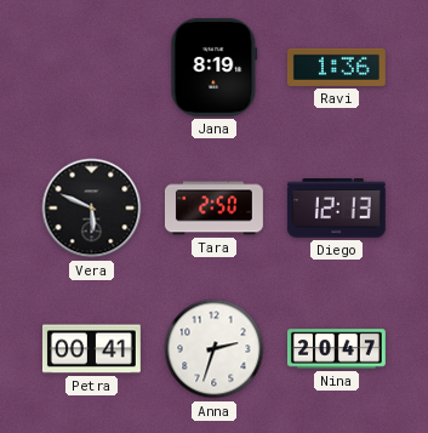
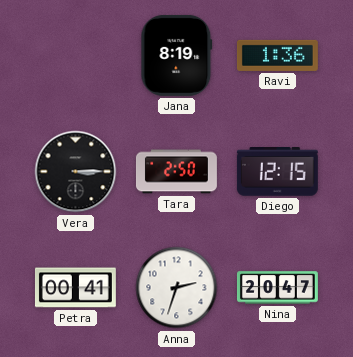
Vera: 5:49 -> 3:15
Diego: 12:13 -> 12:15
